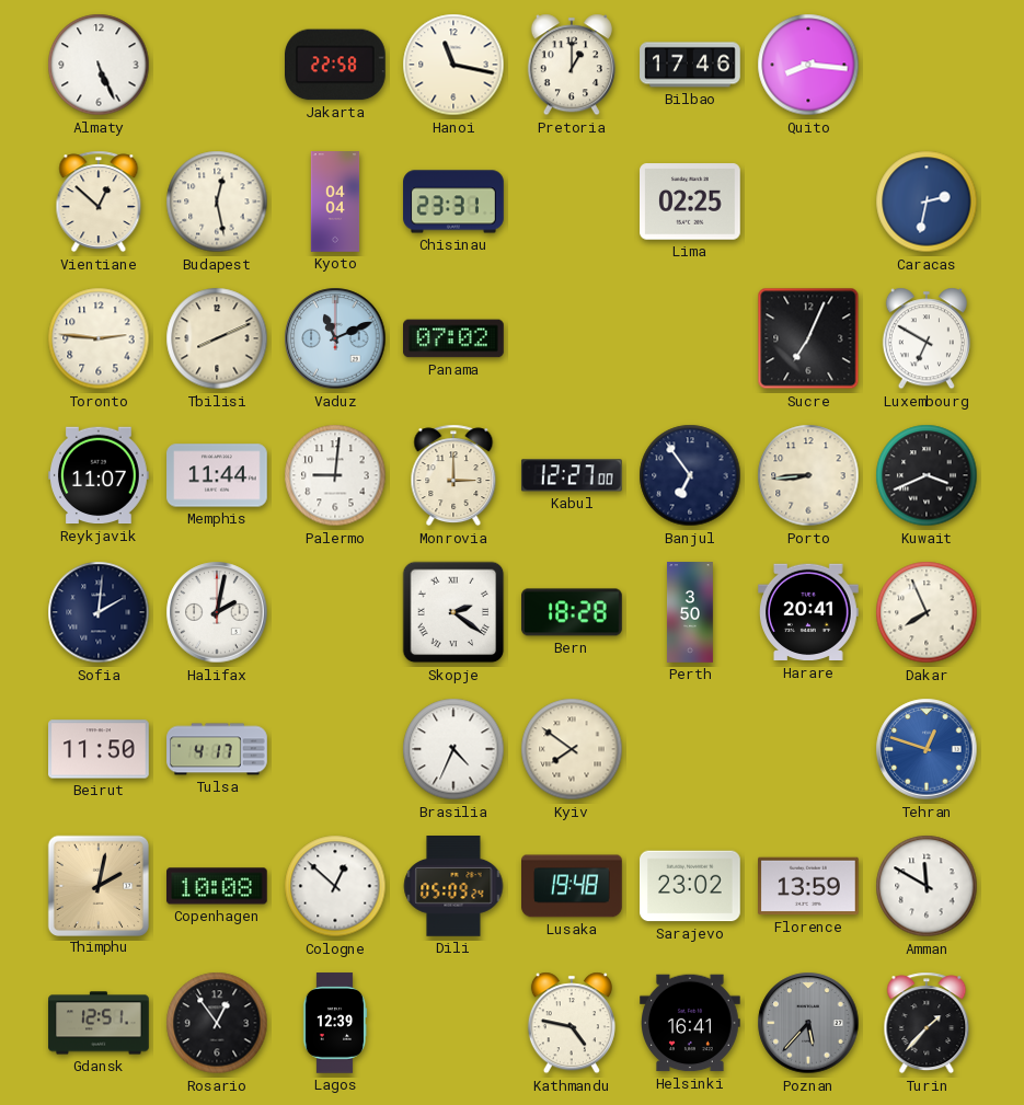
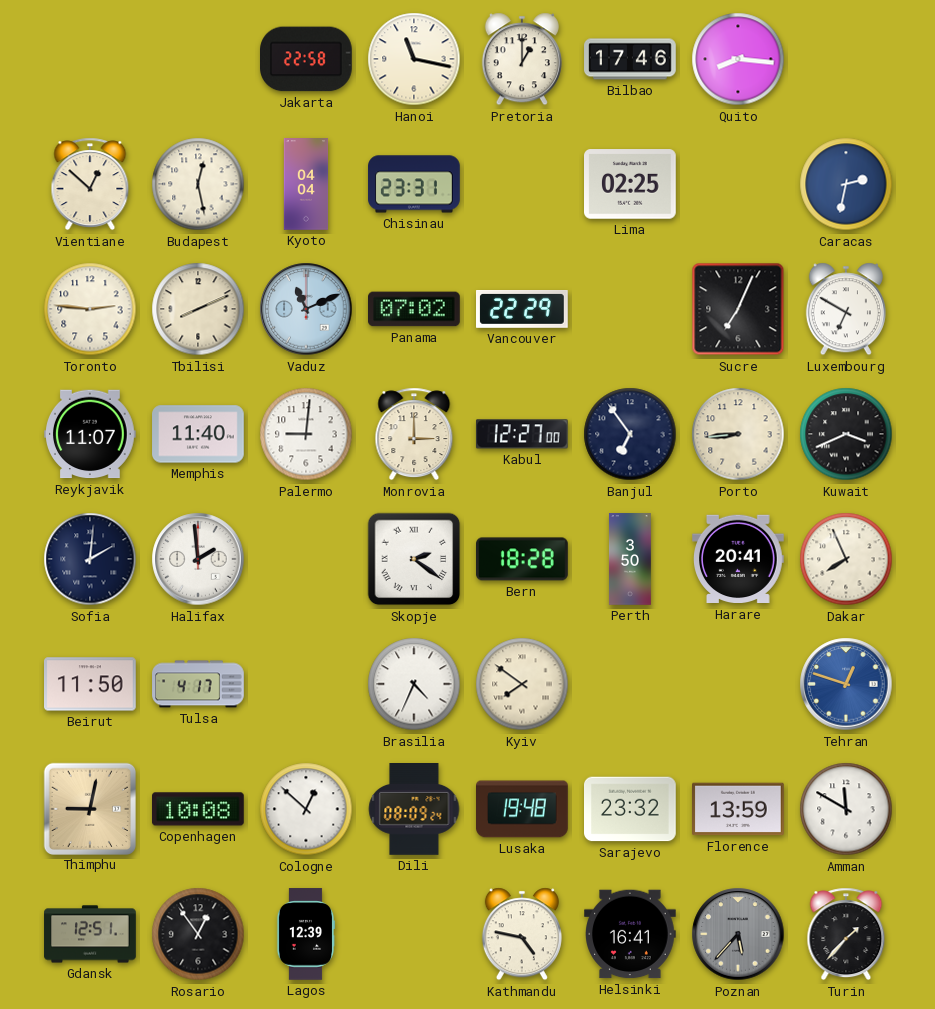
Almaty: 5:26 -> none
Vancouver: none -> 22:29
Memphis: 11:44 -> 11:40
Halifax: 2:02 -> 1:59
Thimphu: 2:02 -> 9:02
Dili: 05:09 -> 08:09
Sarajevo: 23:02 -> 23:32
